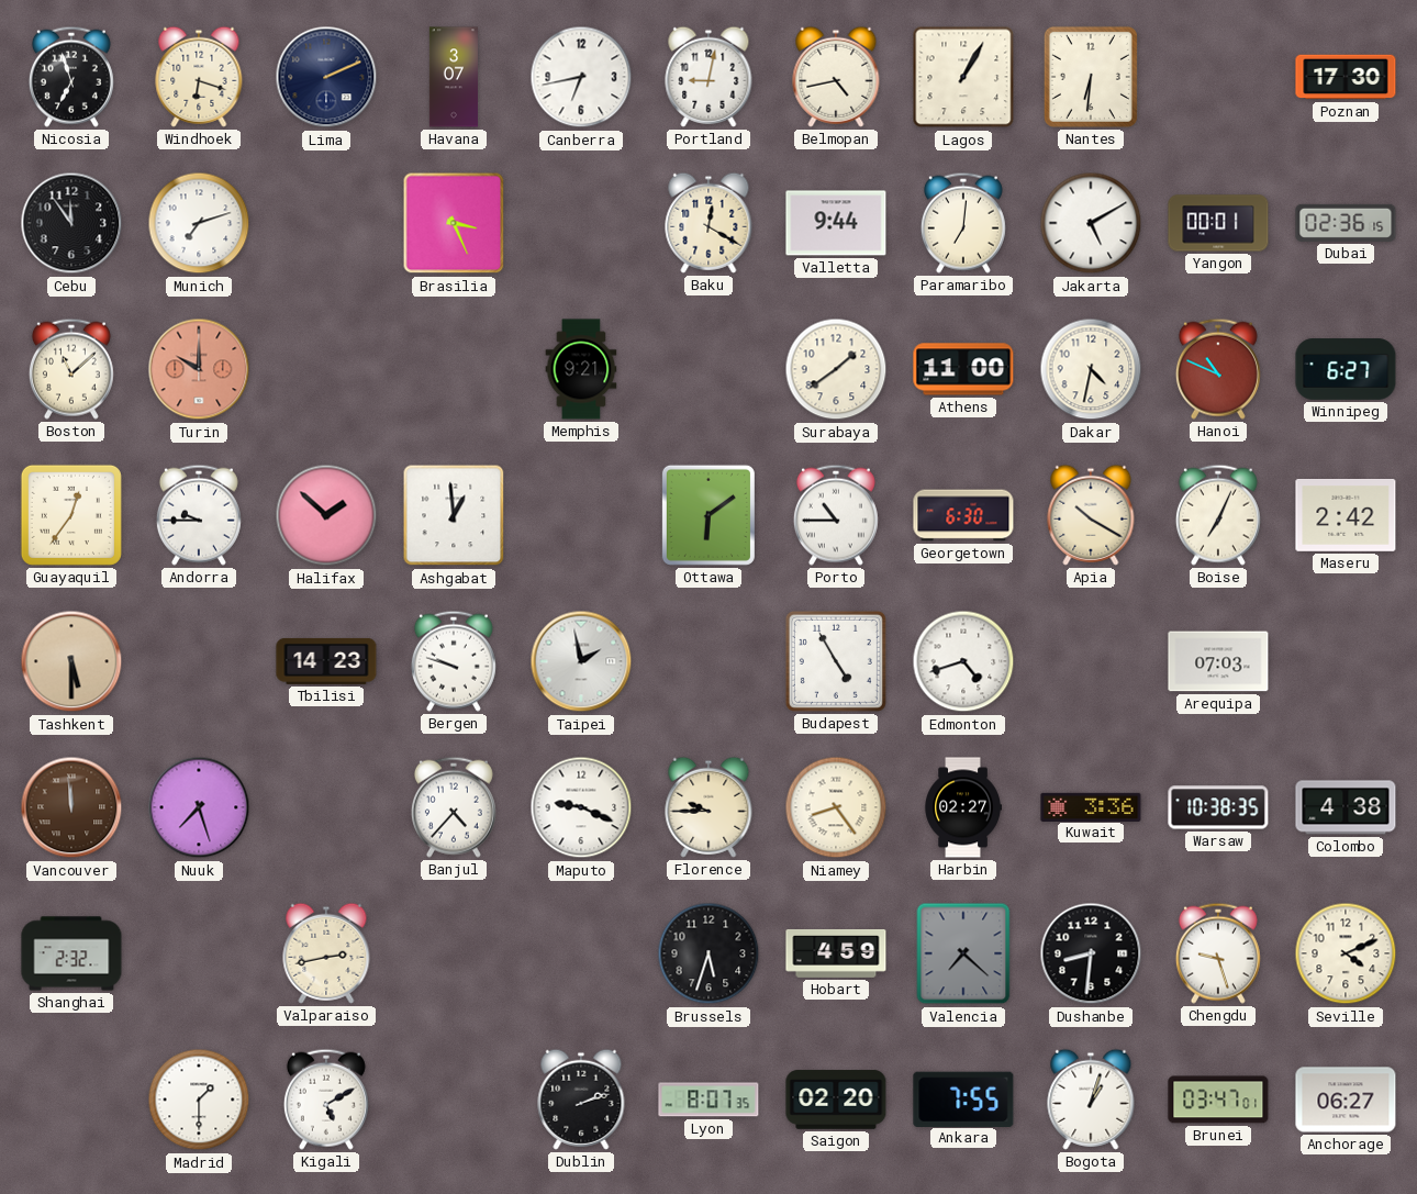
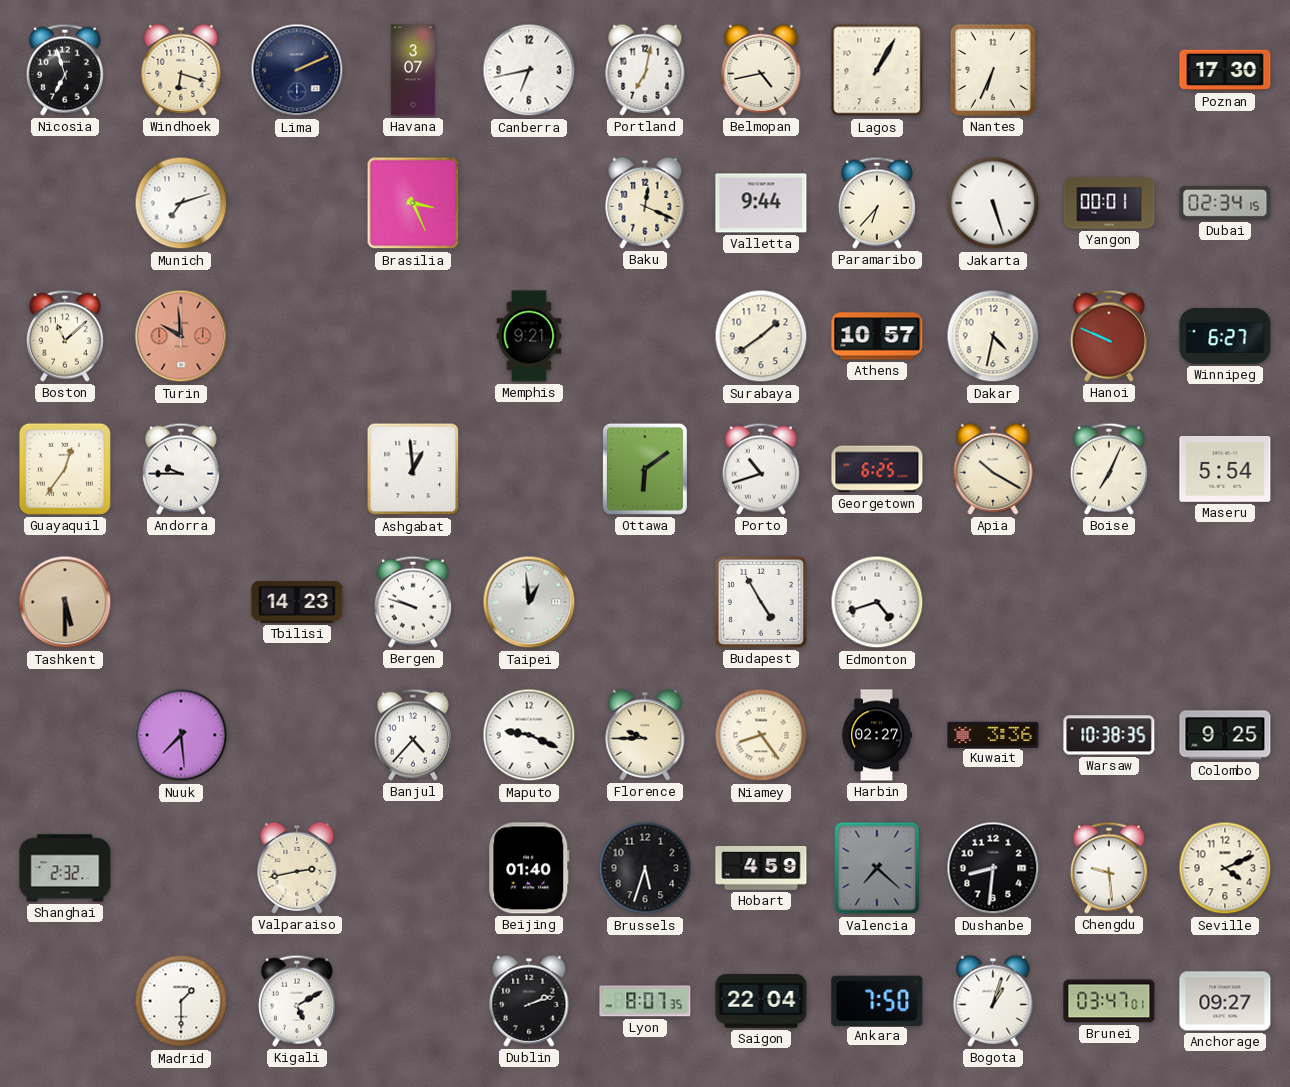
Portland: 9:02 -> 7:02
Nantes: 6:31 -> 6:34
Cebu: 11:54 -> none
Baku: 12:20 -> 12:19
Paramaribo: 7:01 -> 6:37
Jakarta: 5:10 -> 5:27
Dubai: 02:36 -> 02:34
Turin: 10:00 -> 9:59
Athens: 11:00 -> 10:57
Hanoi: 10:49 -> 9:49
Halifax: 1:52 -> none
Porto: 10:45 -> 10:42
Georgetown: 6:30 -> 6:25
Maseru: 2:42 -> 5:54
Taipei: 1:58 -> 12:59
Arequipa: 07:03 -> none
Vancouver: 11:59 -> none
Nuuk: 7:27 -> 7:29
Colombo: 4:38 -> 9:25
Beijing: none -> 01:40
Chengdu: 9:27 -> 9:29
Saigon: 02:20 -> 22:04
Ankara: 7:55 -> 7:50
Anchorage: 06:27 -> 09:27
